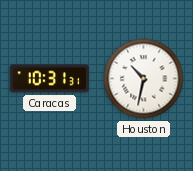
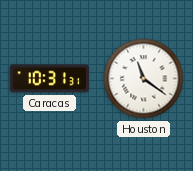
Houston: 10:32 -> 11:21
